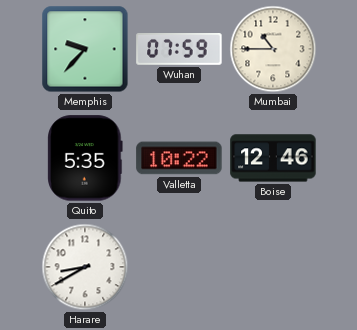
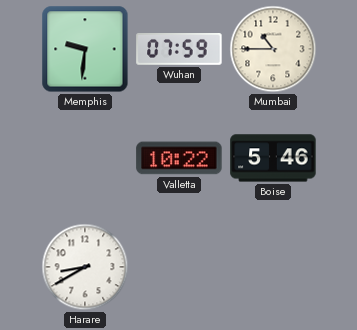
Memphis: 9:37 -> 9:31
Quito: 5:35 -> none
Boise: 12:46 -> 5:46
